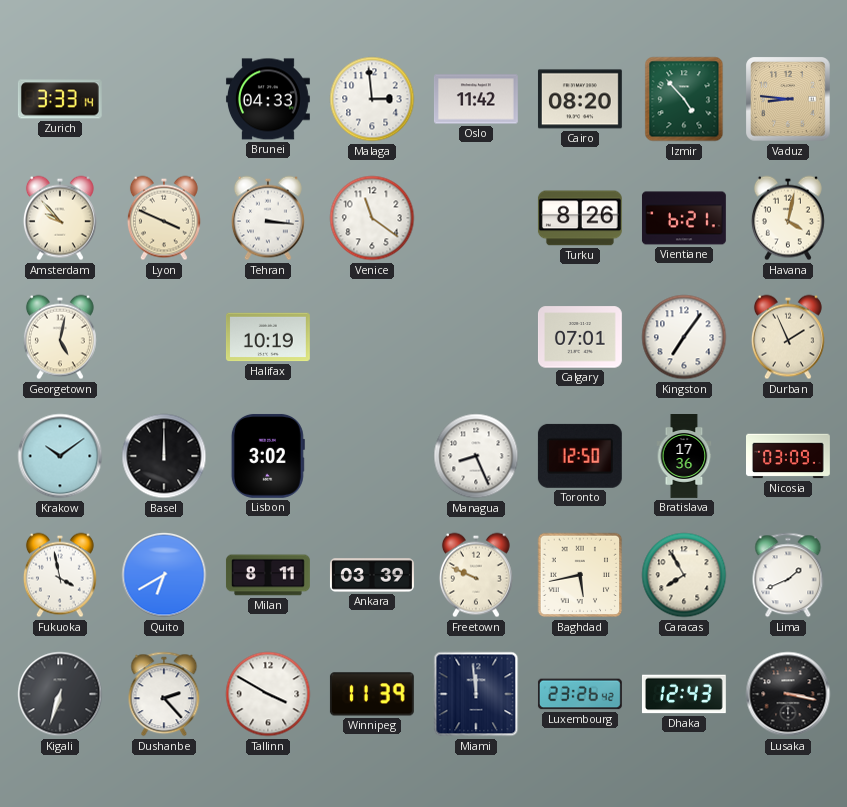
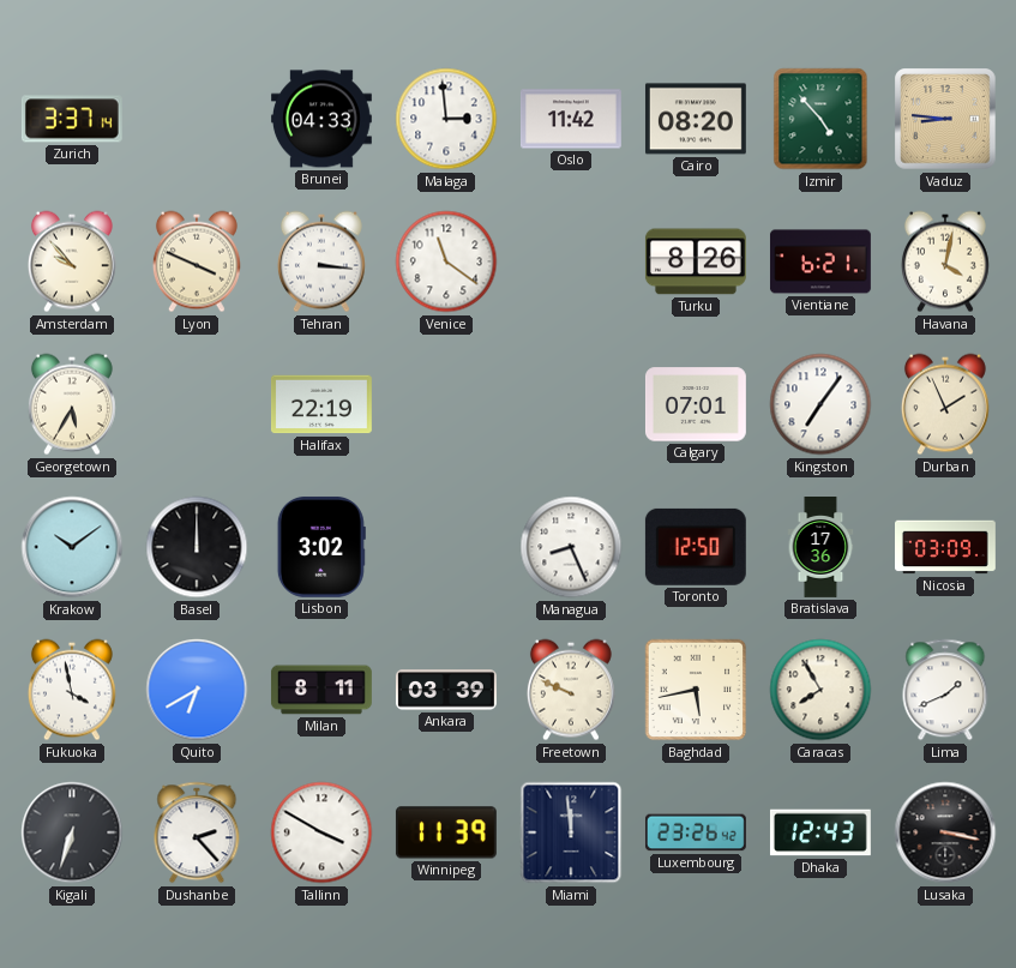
Zurich: 3:33 -> 3:37
Georgetown: 5:02 -> 5:35
Halifax: 10:19 -> 22:19
